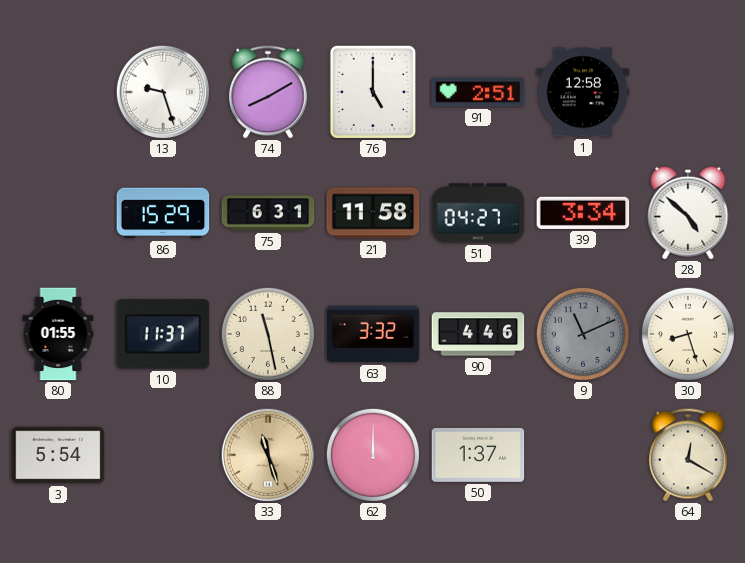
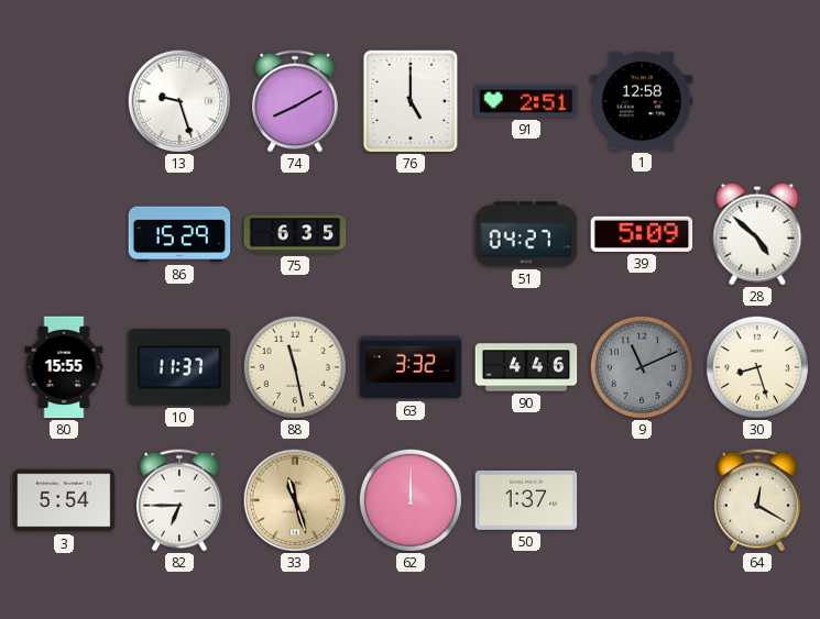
75: 6:31 -> 6:35
21: 11:58 -> none
39: 3:34 -> 5:09
80: 01:55 -> 15:55
82: none -> 6:45
